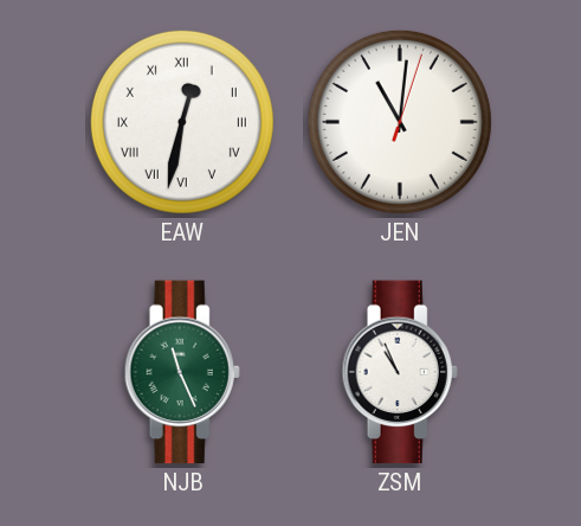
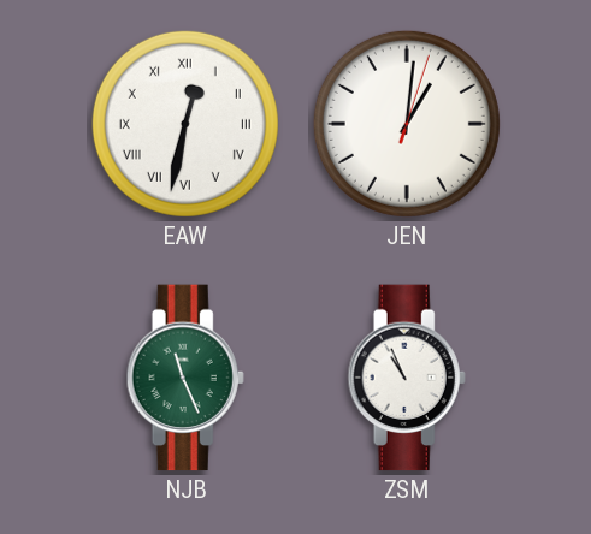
JEN: 11:01 -> 1:01
